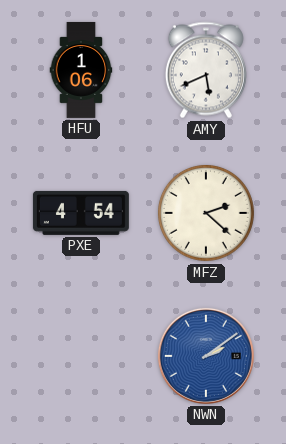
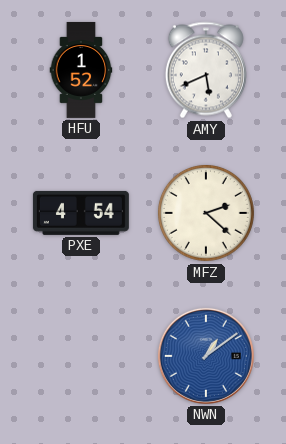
HFU: 1:06 -> 1:52
NWN: 2:09 -> 1:09
